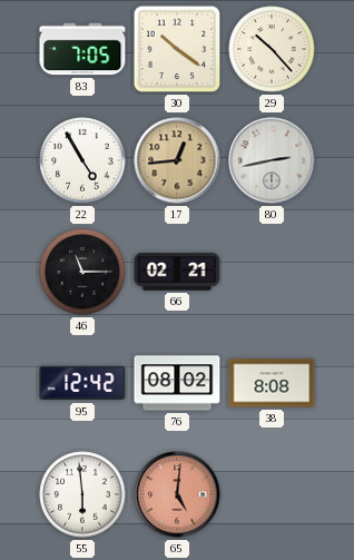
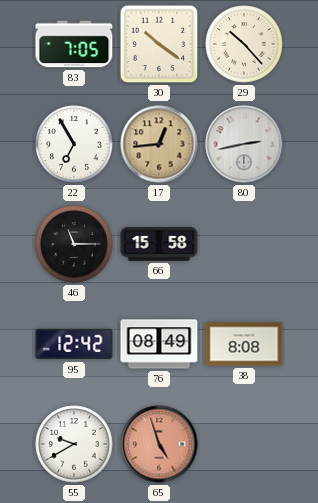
22: 4:55 -> 6:55
66: 02:21 -> 15:58
76: 08:02 -> 08:49
55: 5:59 -> 9:40
65: 5:01 -> 4:57
